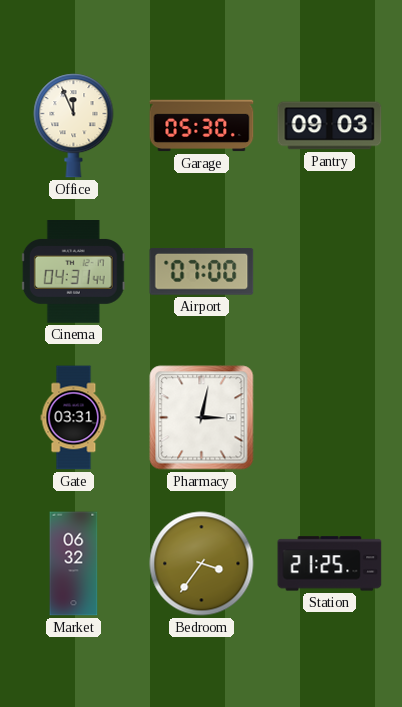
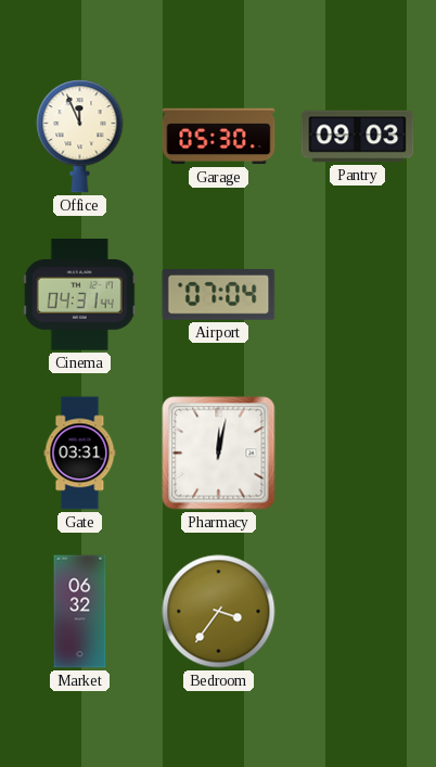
Airport: 07:00 -> 07:04
Pharmacy: 3:02 -> 12:02
Station: 21:25 -> none
